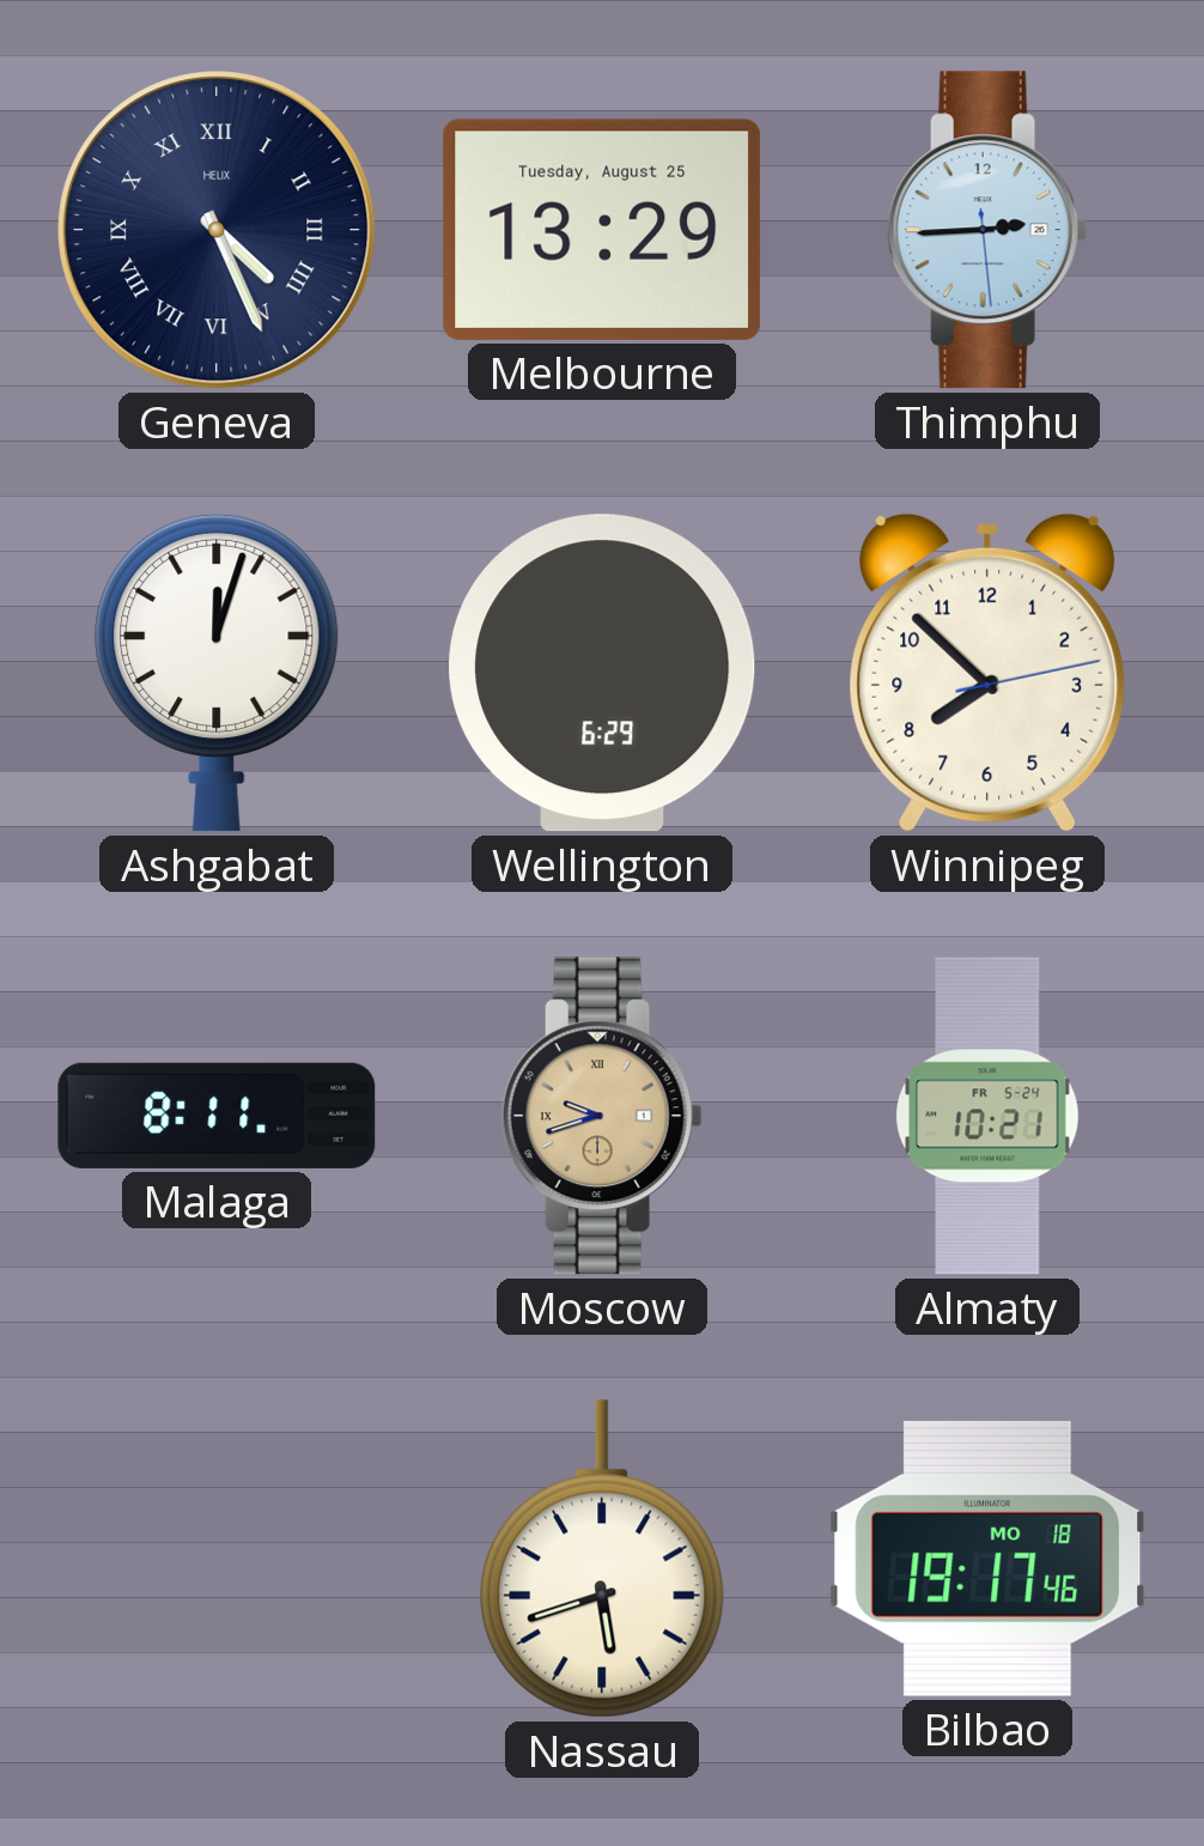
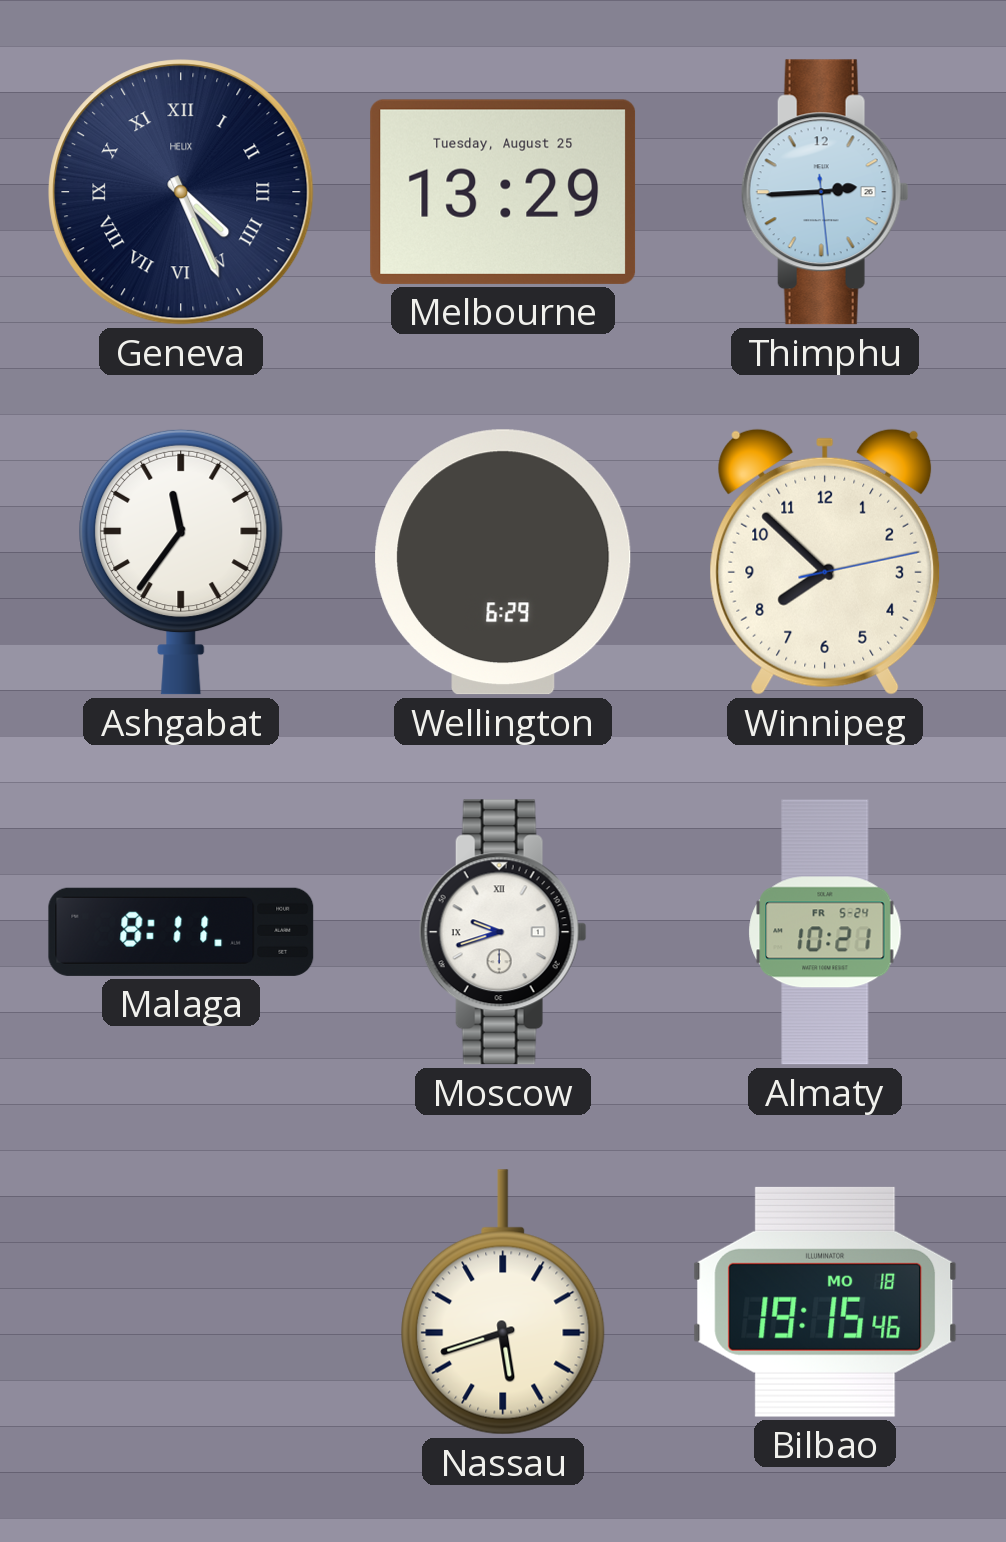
Ashgabat: 12:03 -> 11:36
Moscow dial: champagne -> white
Bilbao: 19:17 -> 19:15
